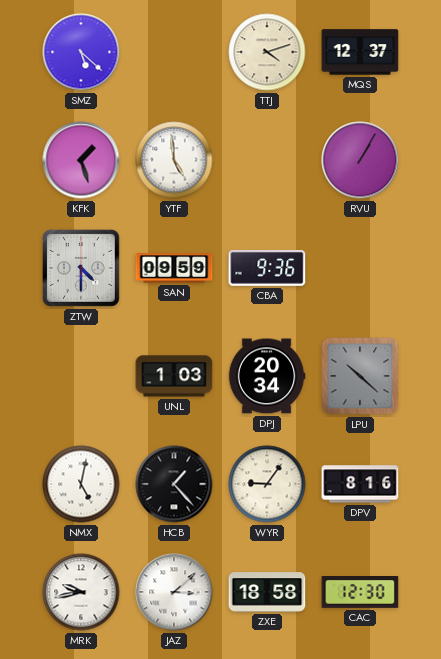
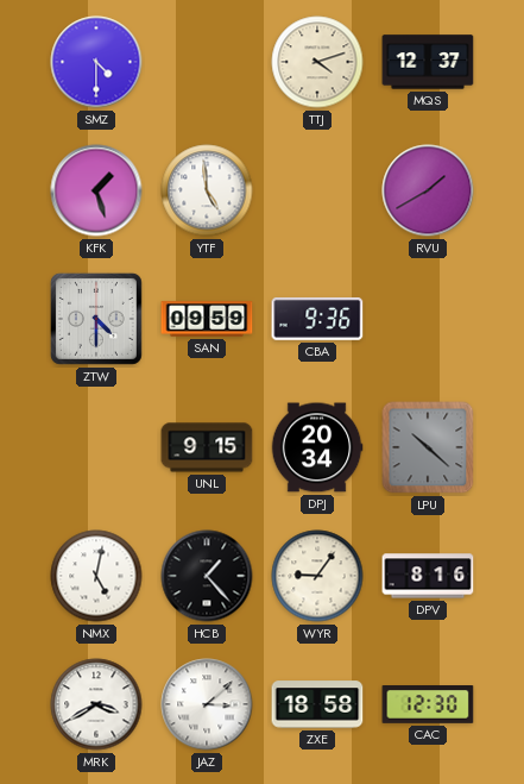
SMZ: 5:22 -> 4:30
RVU: 1:05 -> 1:40
UNL: 1:03 -> 9:15
MRK: 9:43 -> 3:40
